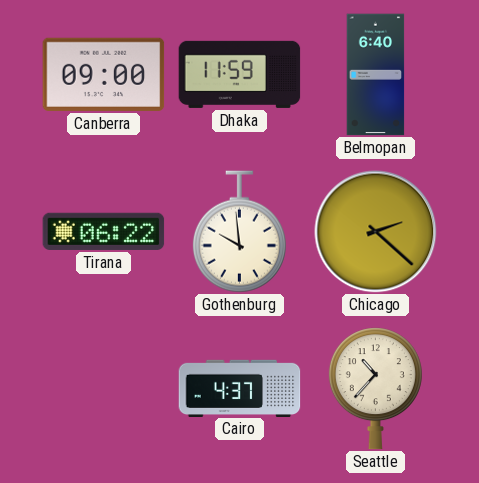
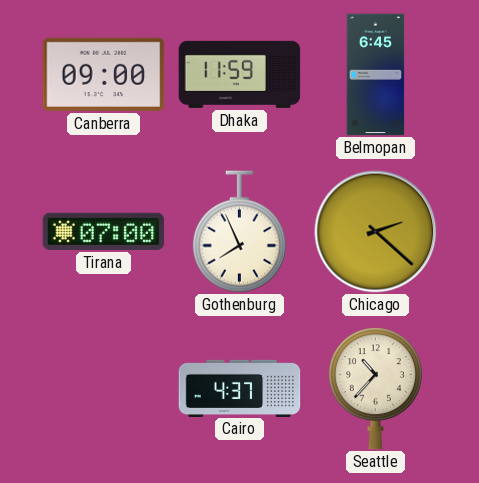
Belmopan: 6:40 -> 6:45
Tirana: 06:22 -> 07:00
Gothenburg: 9:59 -> 7:56
